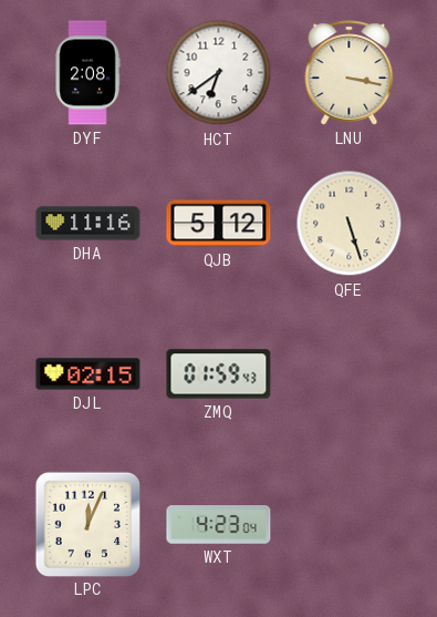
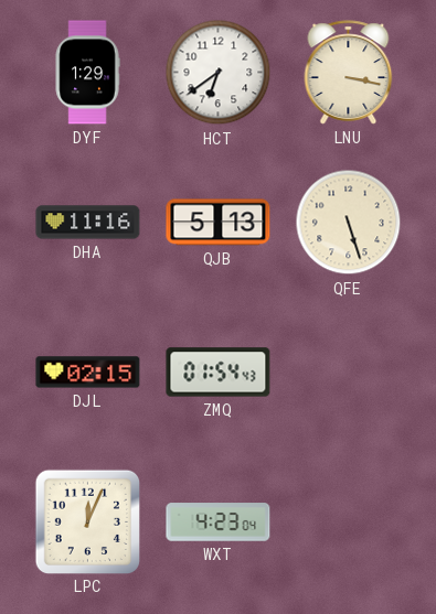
DYF: 2:08 -> 1:29
QJB: 5:12 -> 5:13
ZMQ: 01:59 -> 01:54
